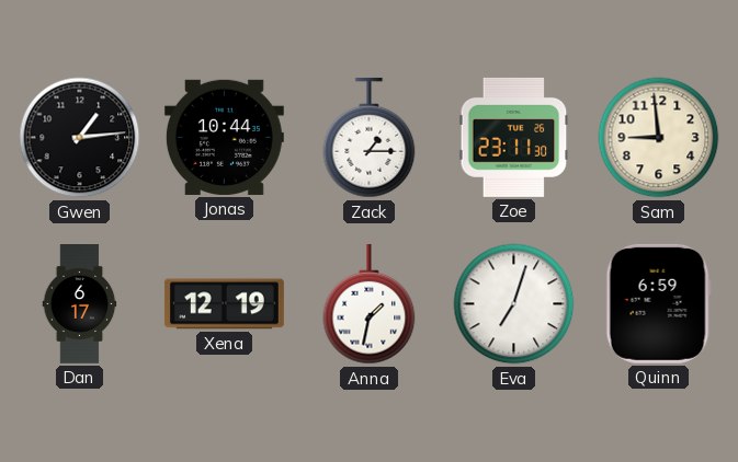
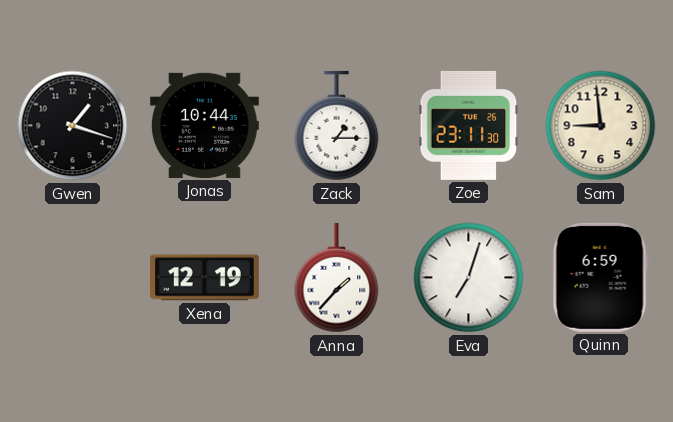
Gwen: 1:14 -> 1:18
Dan: 6:17 -> none
Anna: 1:32 -> 1:37
